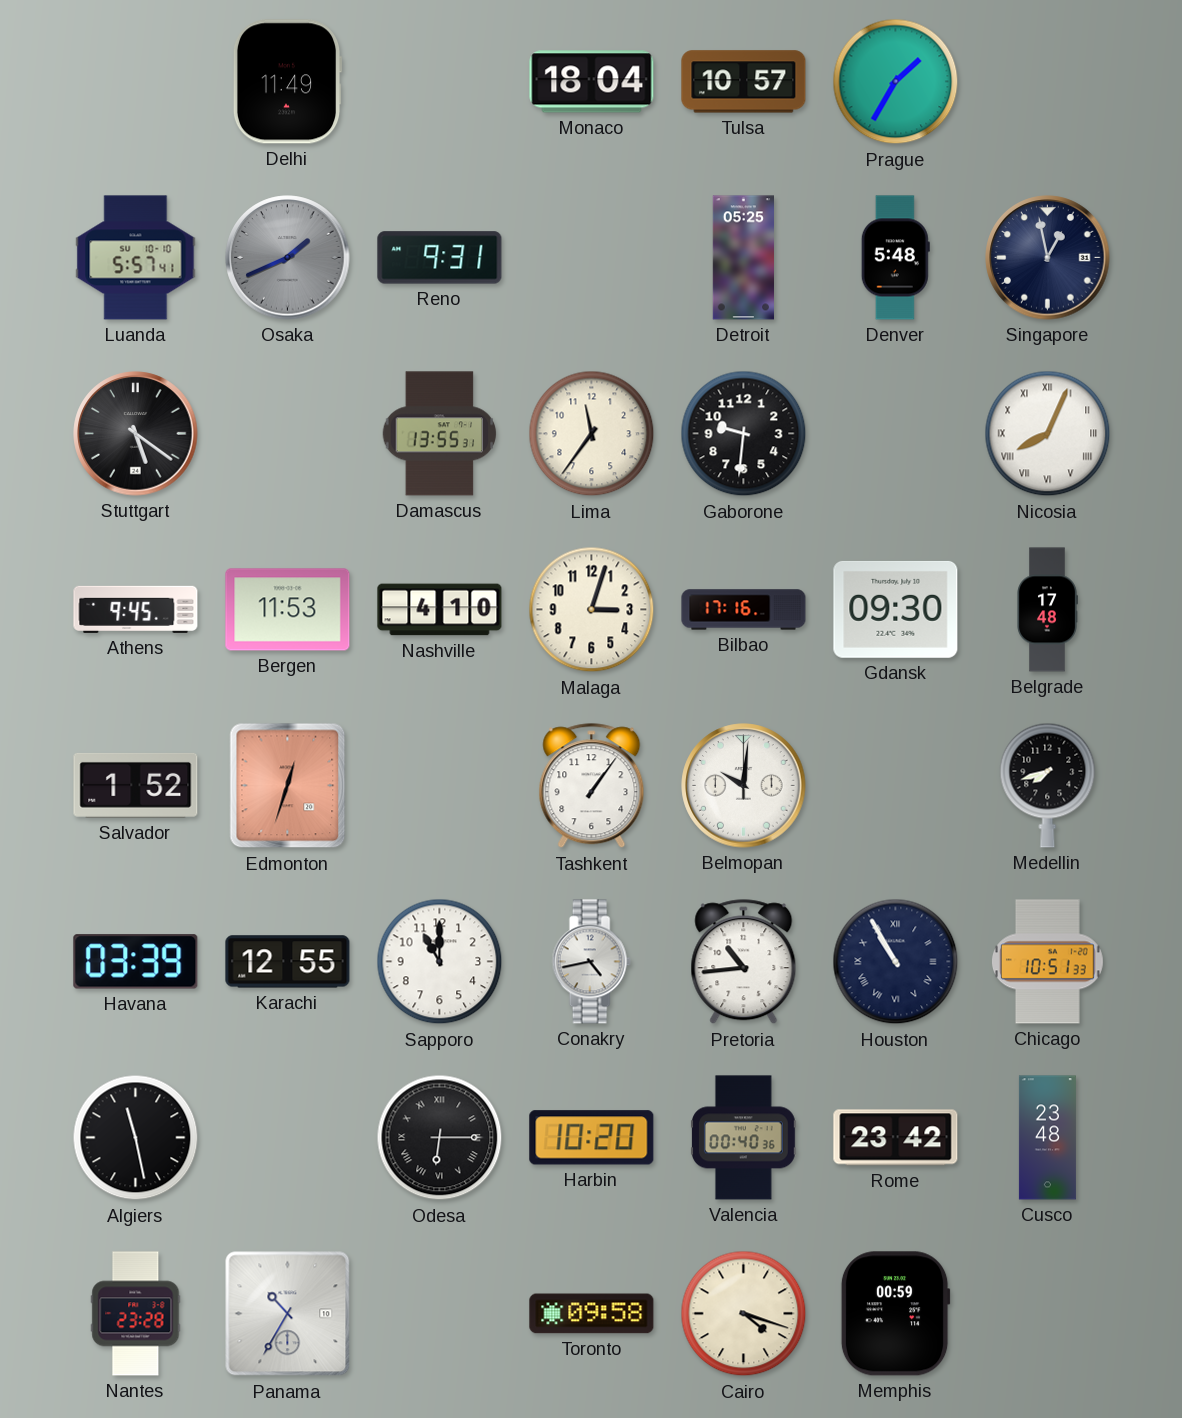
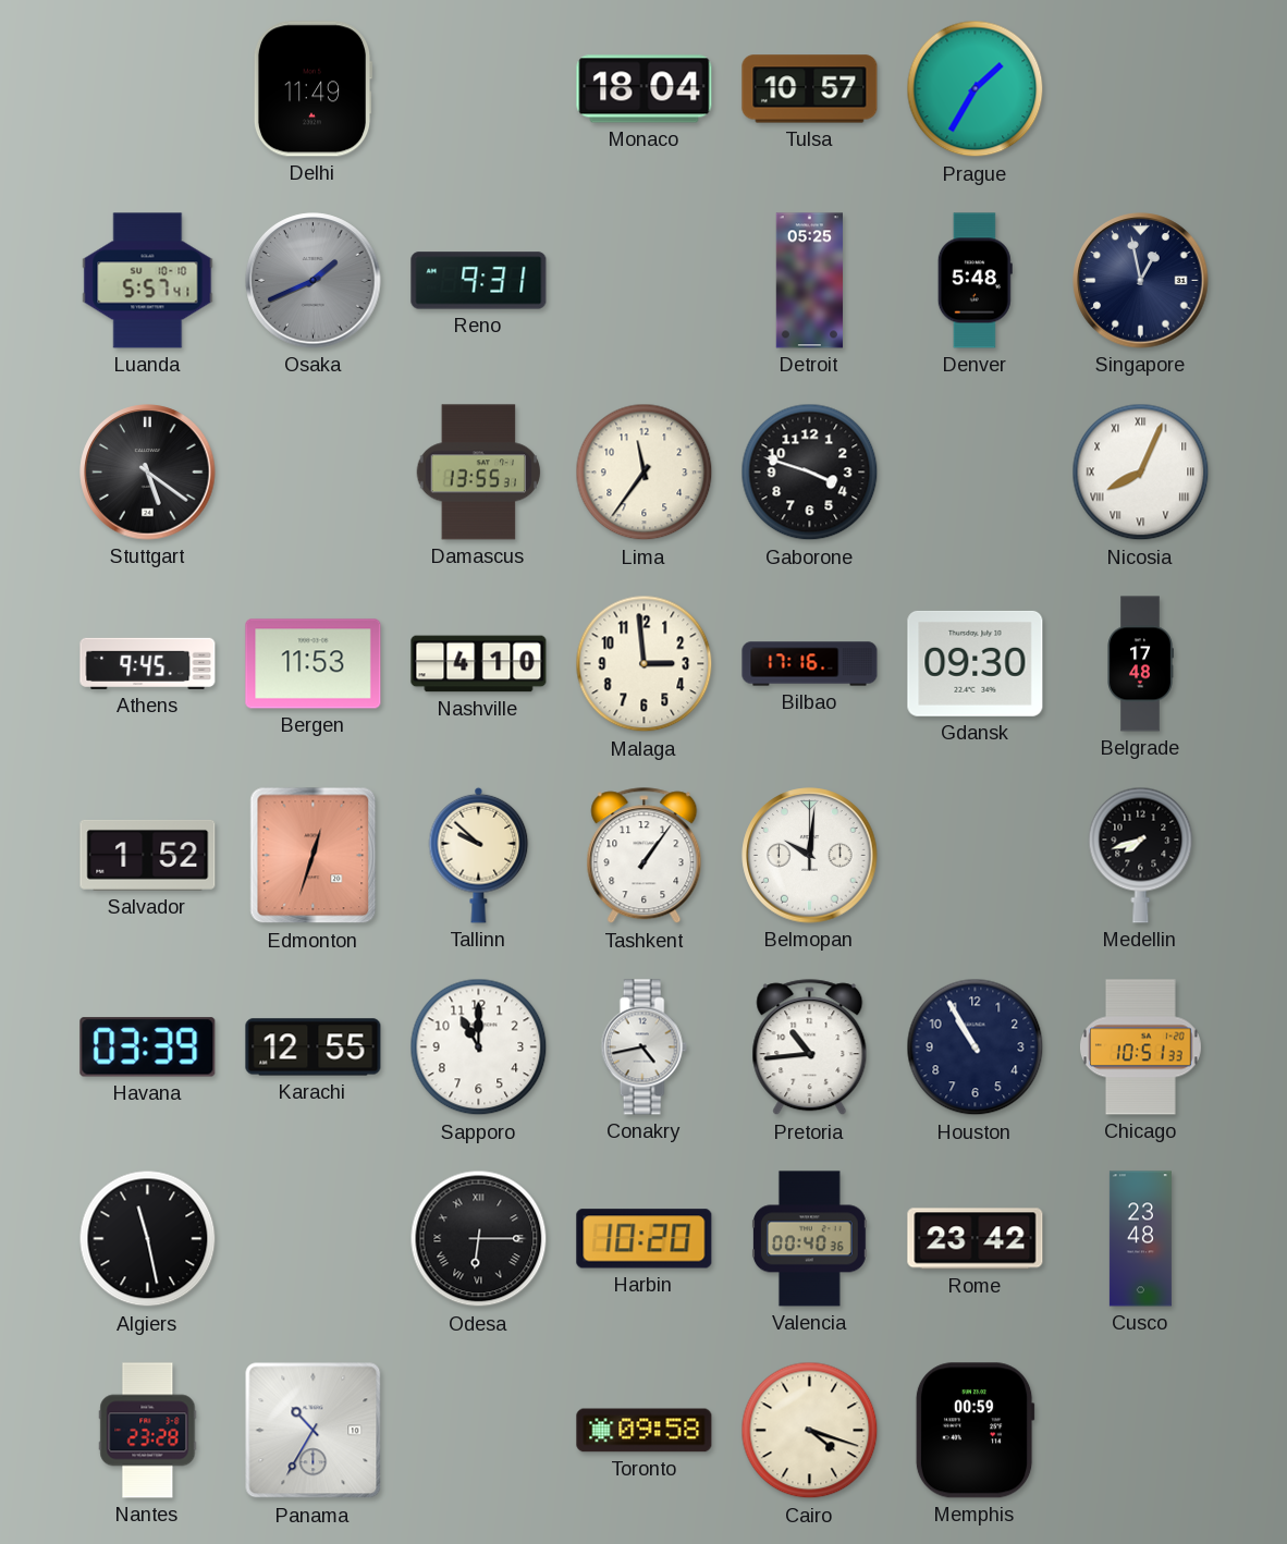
Gaborone: 9:31 -> 3:48
Malaga: 3:03 -> 2:59
Tallinn: none -> 9:52
Houston numerals: Roman -> Arabic
